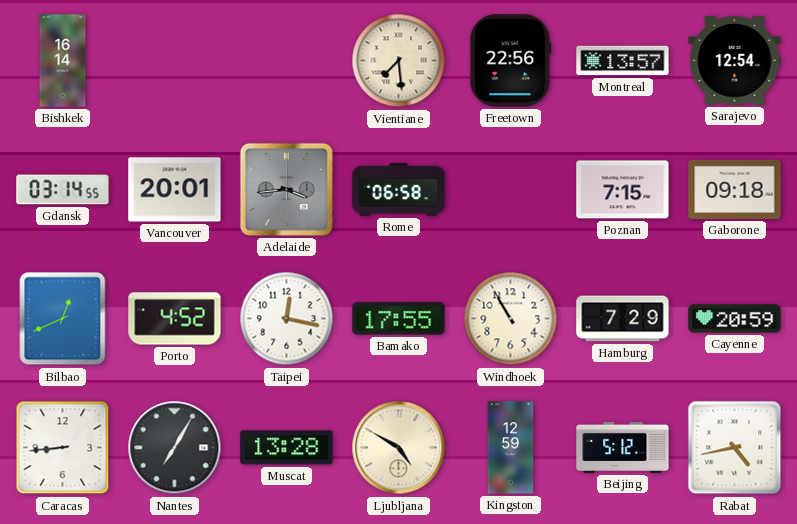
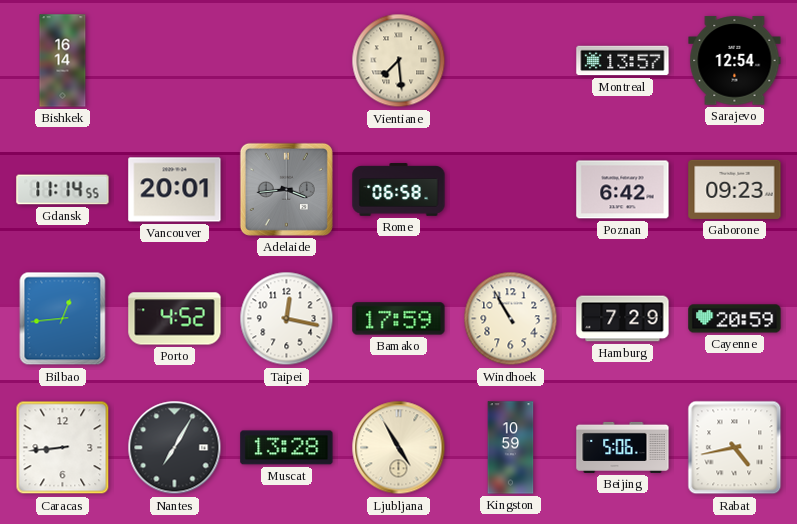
Freetown: 22:56 -> none
Gdansk: 03:14 -> 11:14
Poznan: 7:15 -> 6:42
Gaborone: 09:18 -> 09:23
Bilbao: 12:41 -> 12:44
Bamako: 17:55 -> 17:59
Ljubljana: 4:50 -> 4:55
Kingston: 12:59 -> 10:59
Beijing: 5:12 -> 5:06
